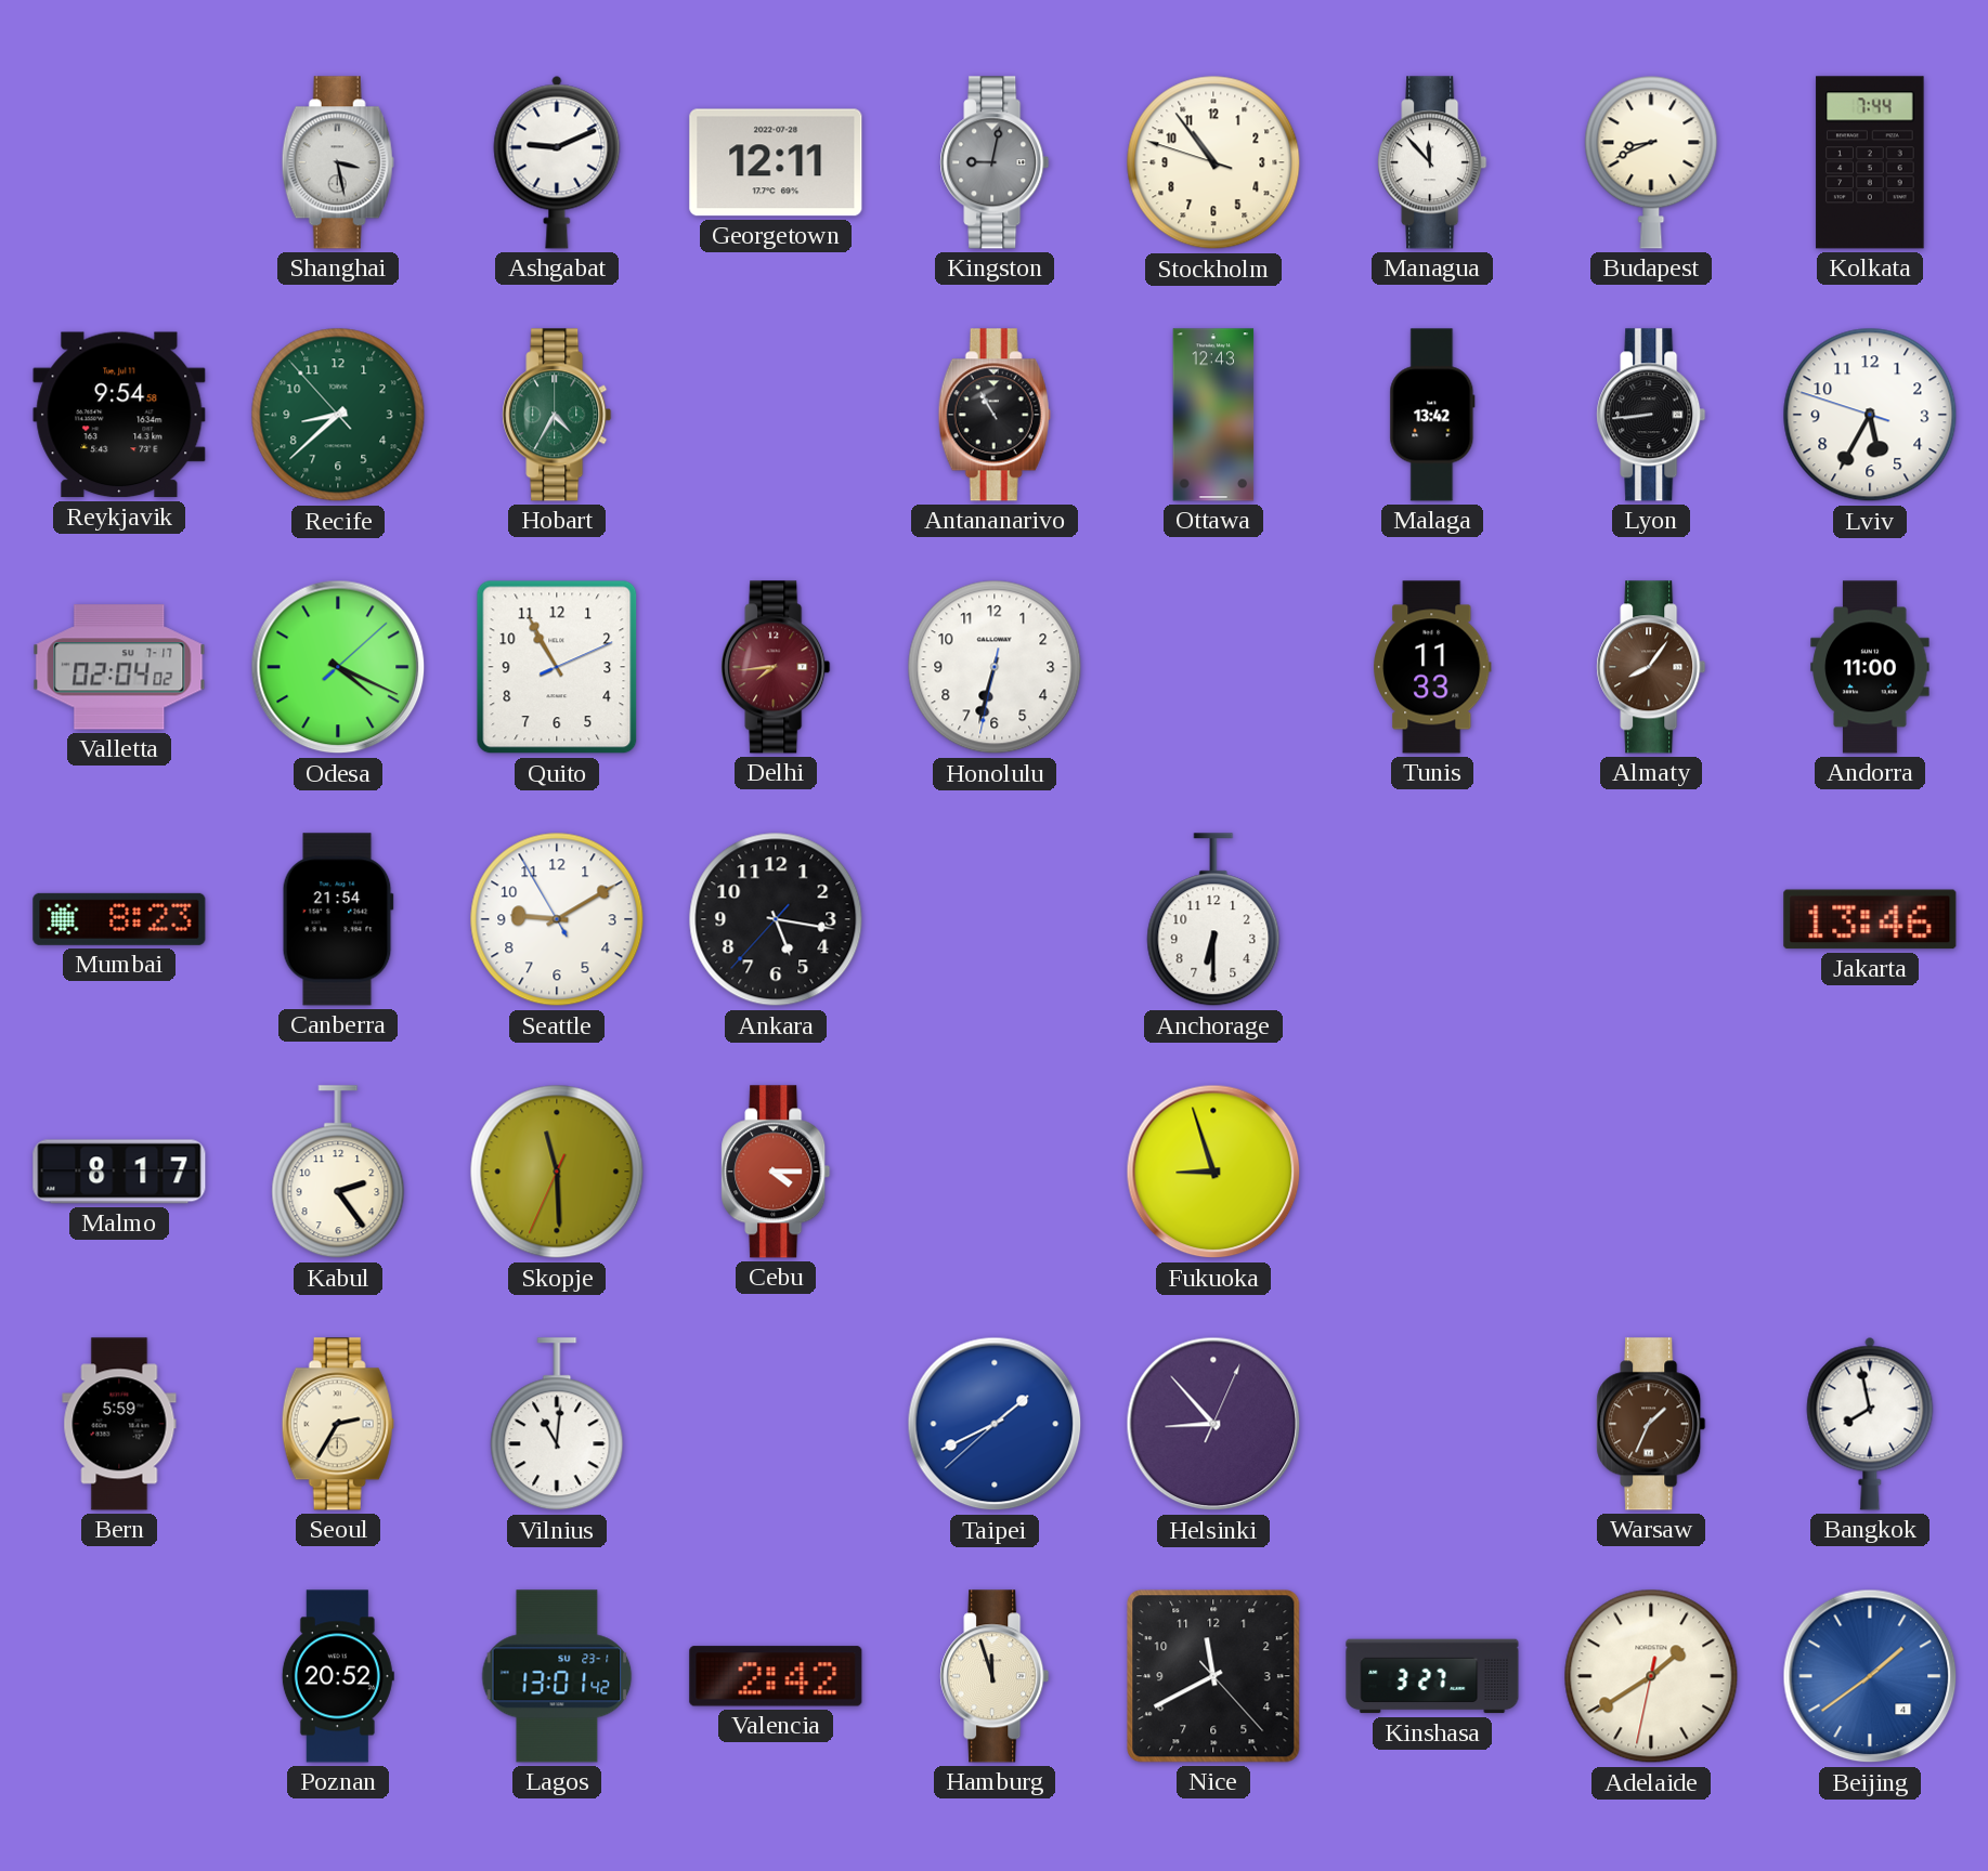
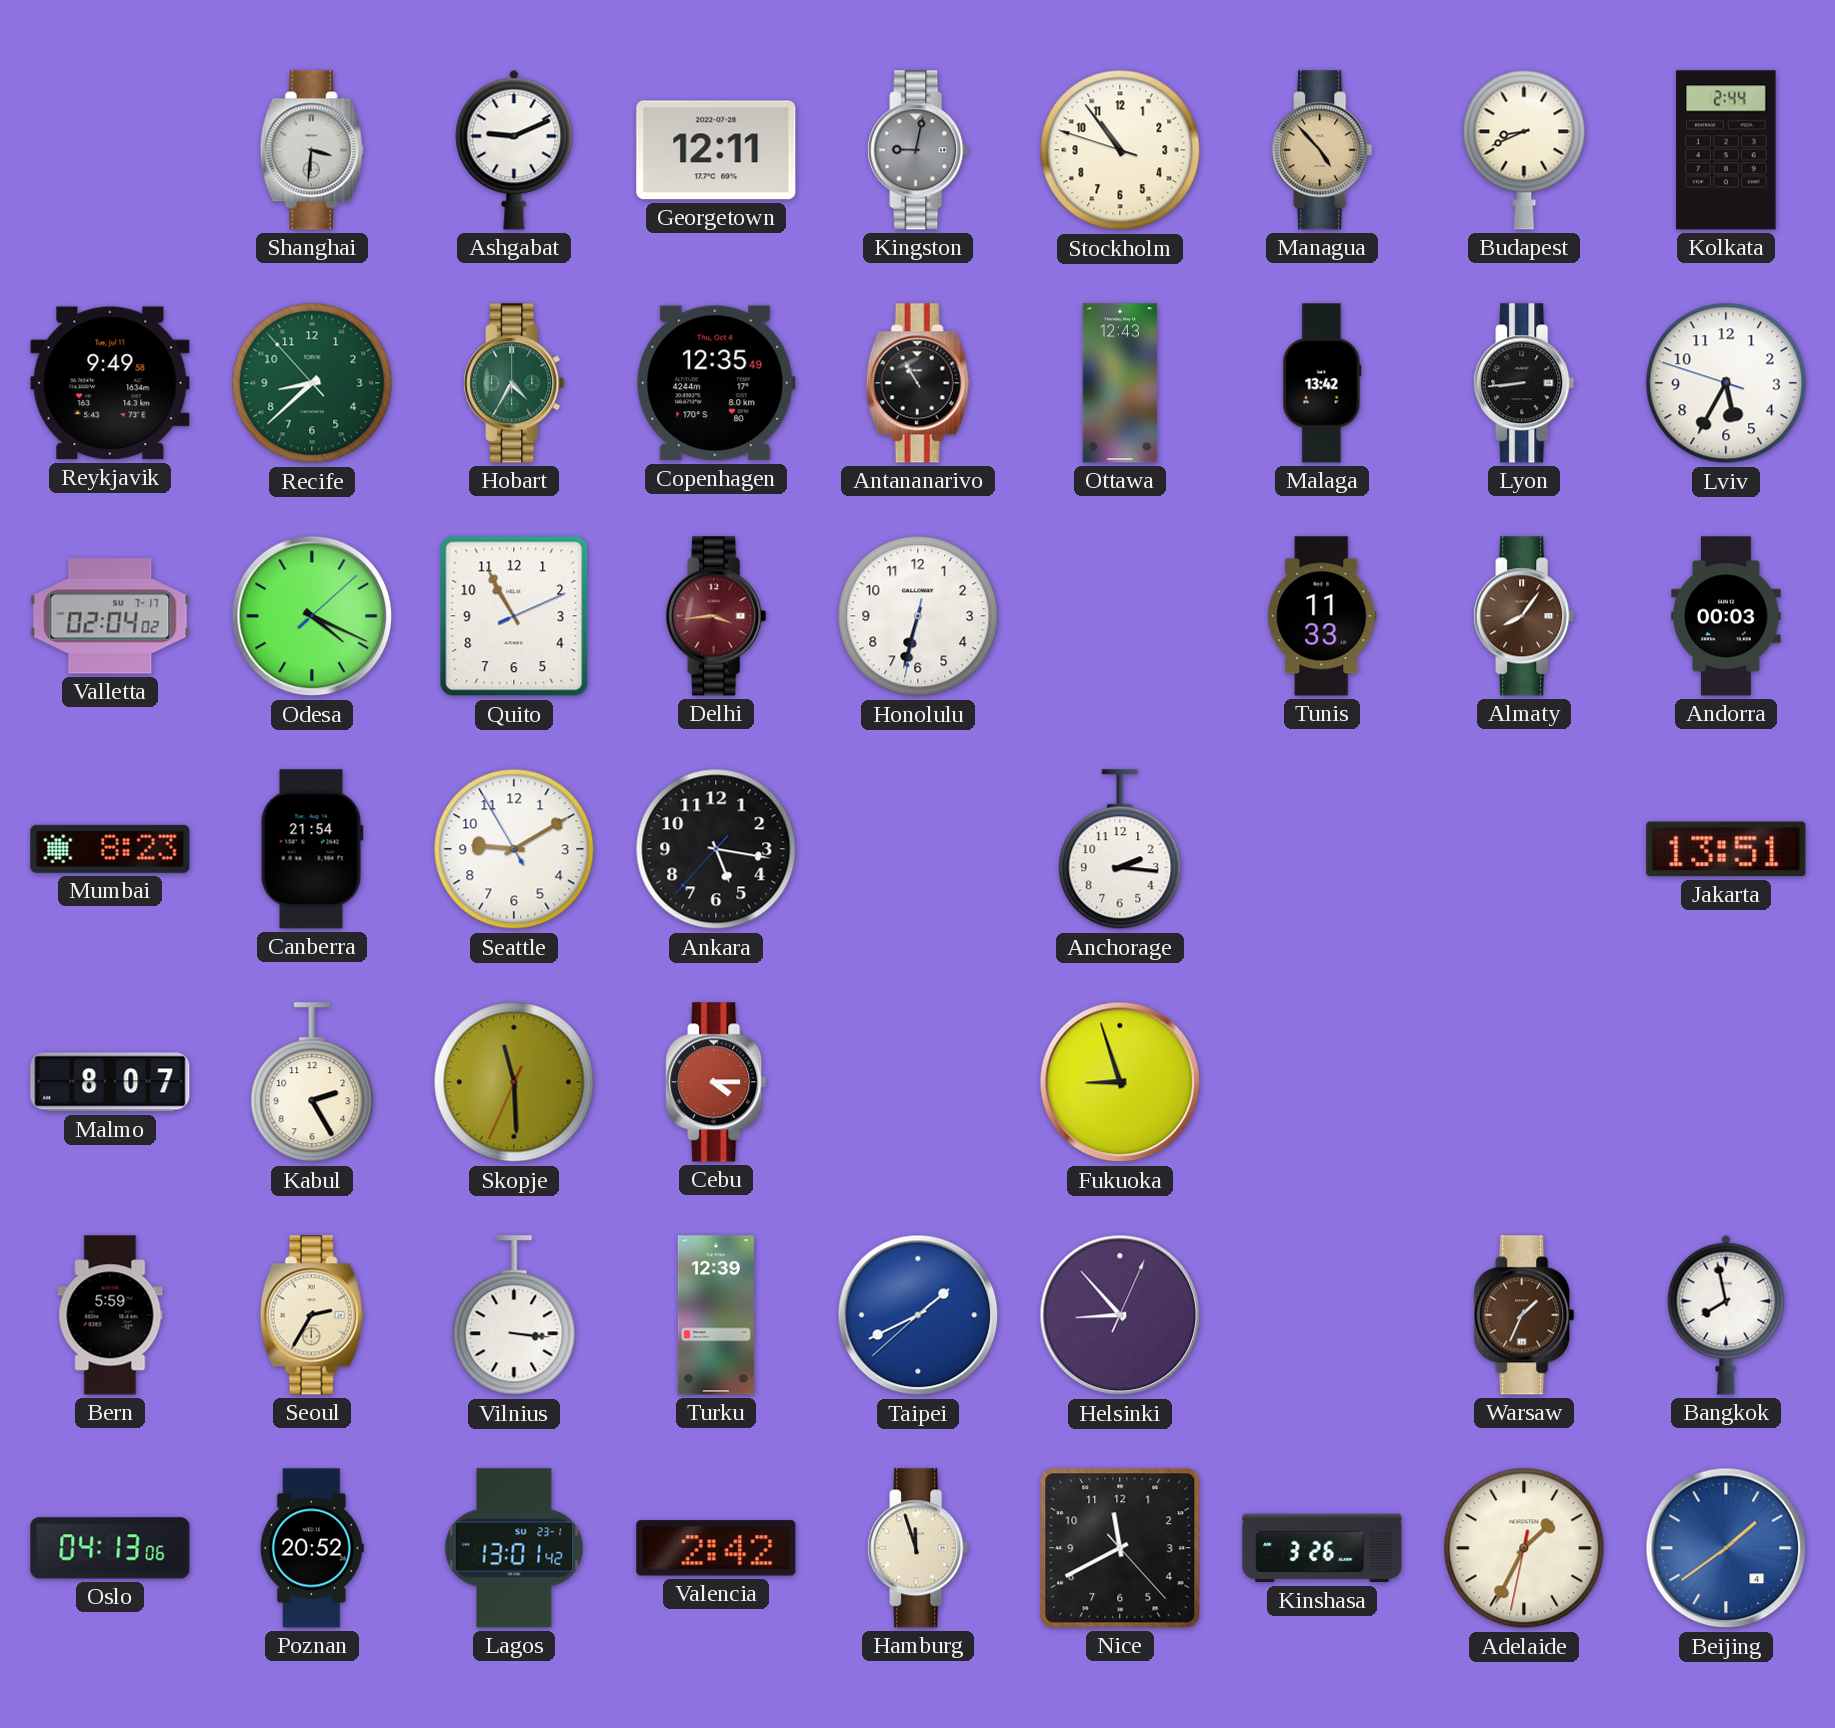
Shanghai: 3:28 -> 3:31
Managua: 11:53 -> 4:53
Managua dial: white -> champagne
Kolkata: 7:44 -> 2:44
Reykjavik: 9:54 -> 9:49
Copenhagen: none -> 12:35
Delhi: 7:44 -> 3:44
Andorra: 11:00 -> 00:03
Anchorage: 6:30 -> 2:16
Jakarta: 13:46 -> 13:51
Malmo: 8:17 -> 8:07
Kabul: 2:24 -> 2:25
Vilnius: 11:01 -> 3:16
Turku: none -> 12:39
Oslo: none -> 04:13
Kinshasa: 3:27 -> 3:26
Adelaide: 1:39 -> 1:34
